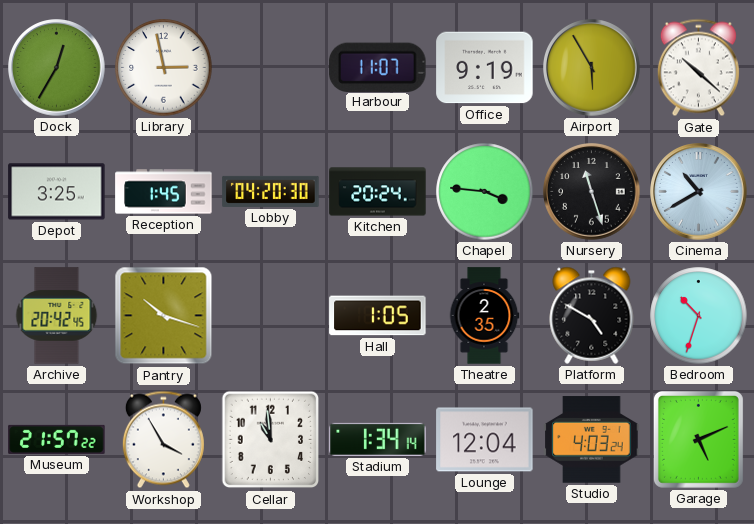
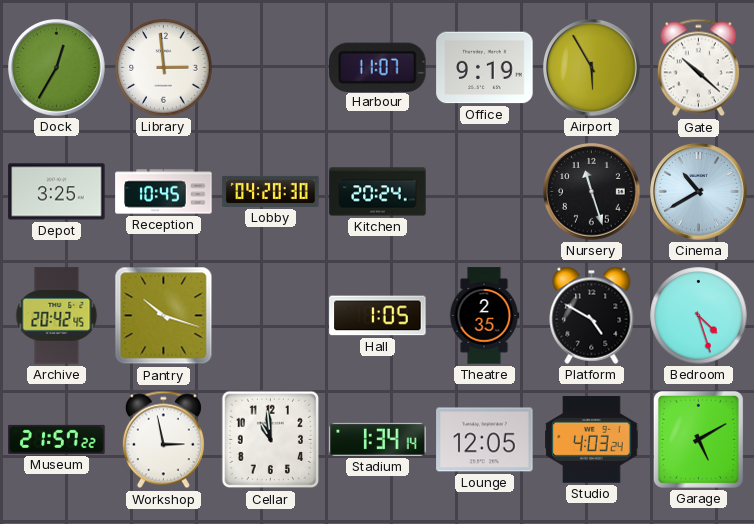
Library: 2:58 -> 2:59
Reception: 1:45 -> 10:45
Chapel: 3:46 -> none
Bedroom: 10:33 -> 4:27
Workshop: 3:55 -> 2:58
Lounge: 12:04 -> 12:05
Garage: 5:11 -> 5:10
